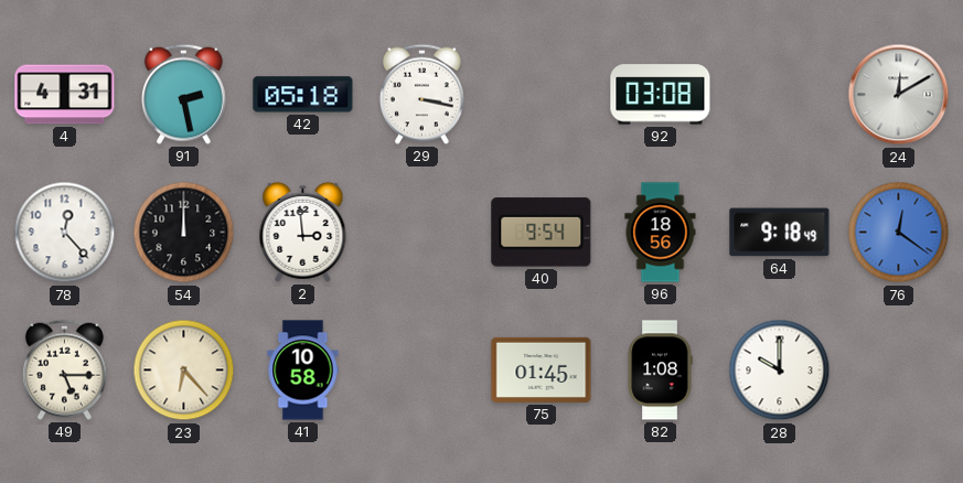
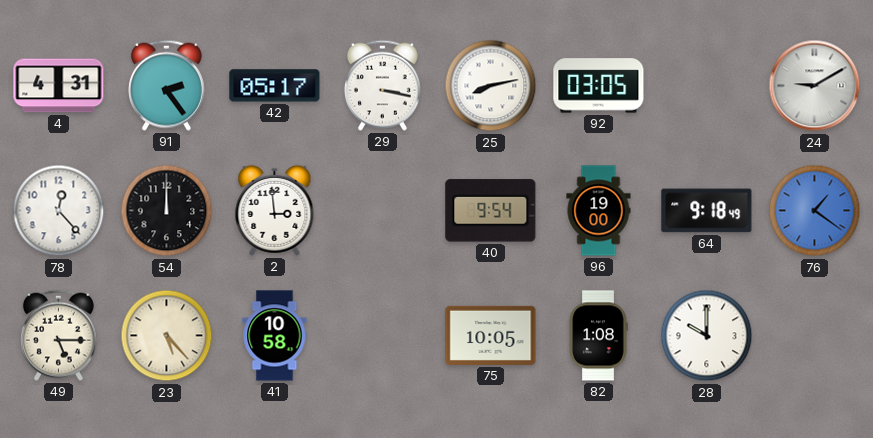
91: 2:28 -> 2:24
42: 05:18 -> 05:17
25: none -> 8:13
92: 03:08 -> 03:05
24: 12:10 -> 9:10
96: 18:56 -> 19:00
76: 12:21 -> 1:21
23: 6:23 -> 5:23
75: 01:45 -> 10:05
